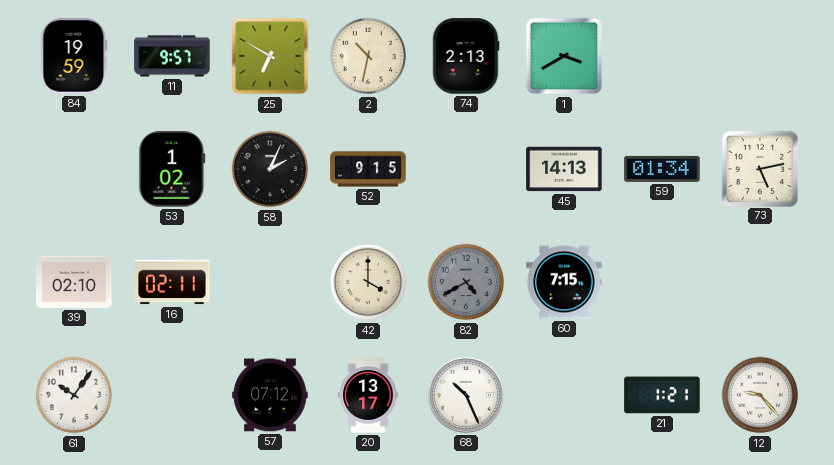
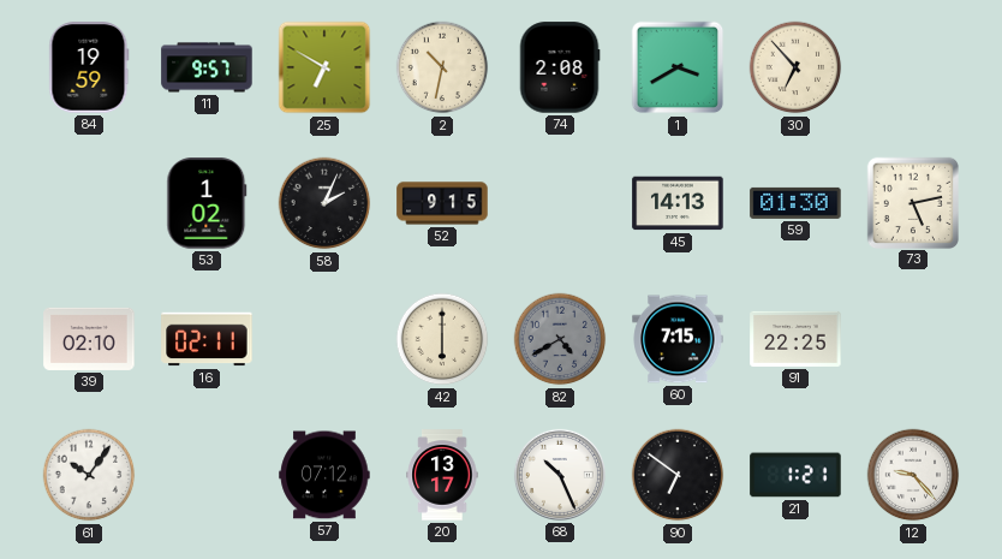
74: 2:13 -> 2:08
30: none -> 6:53
59: 01:34 -> 01:30
42: 4:00 -> 6:00
91: none -> 22:25
90: none -> 6:51
